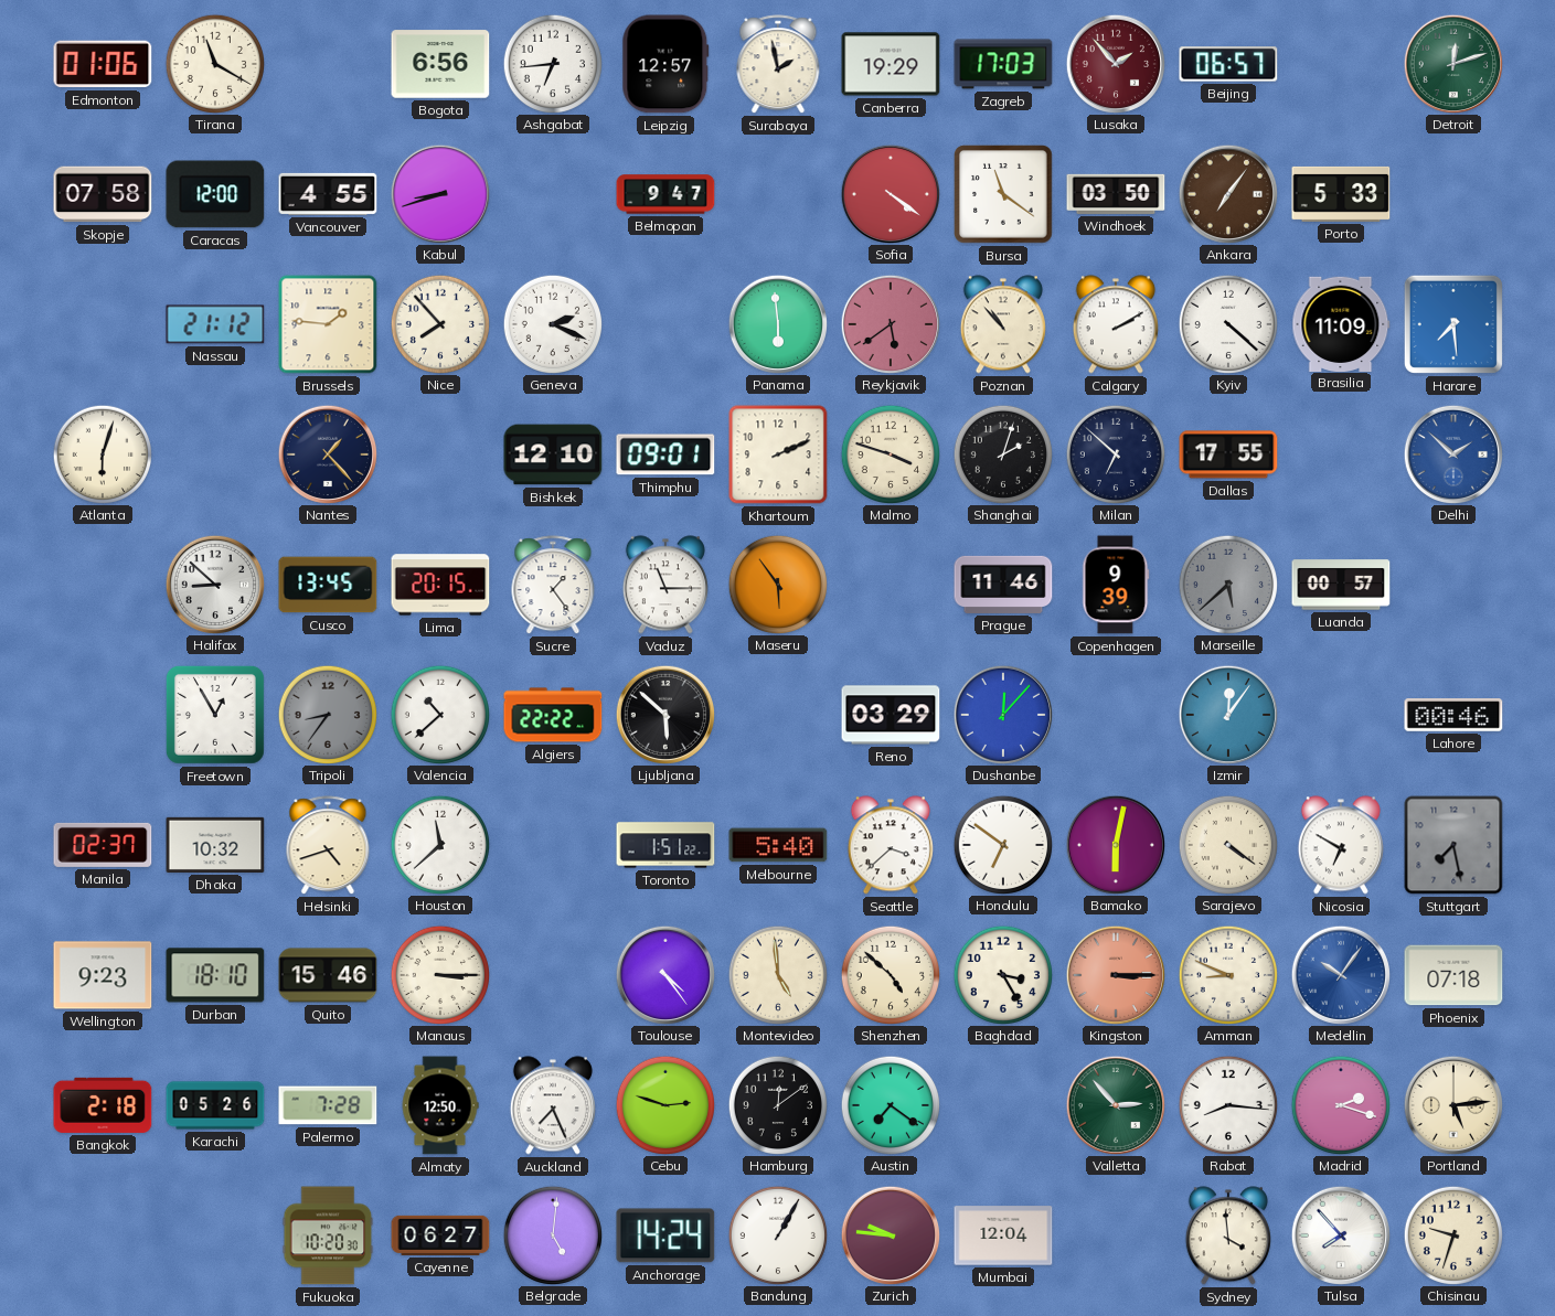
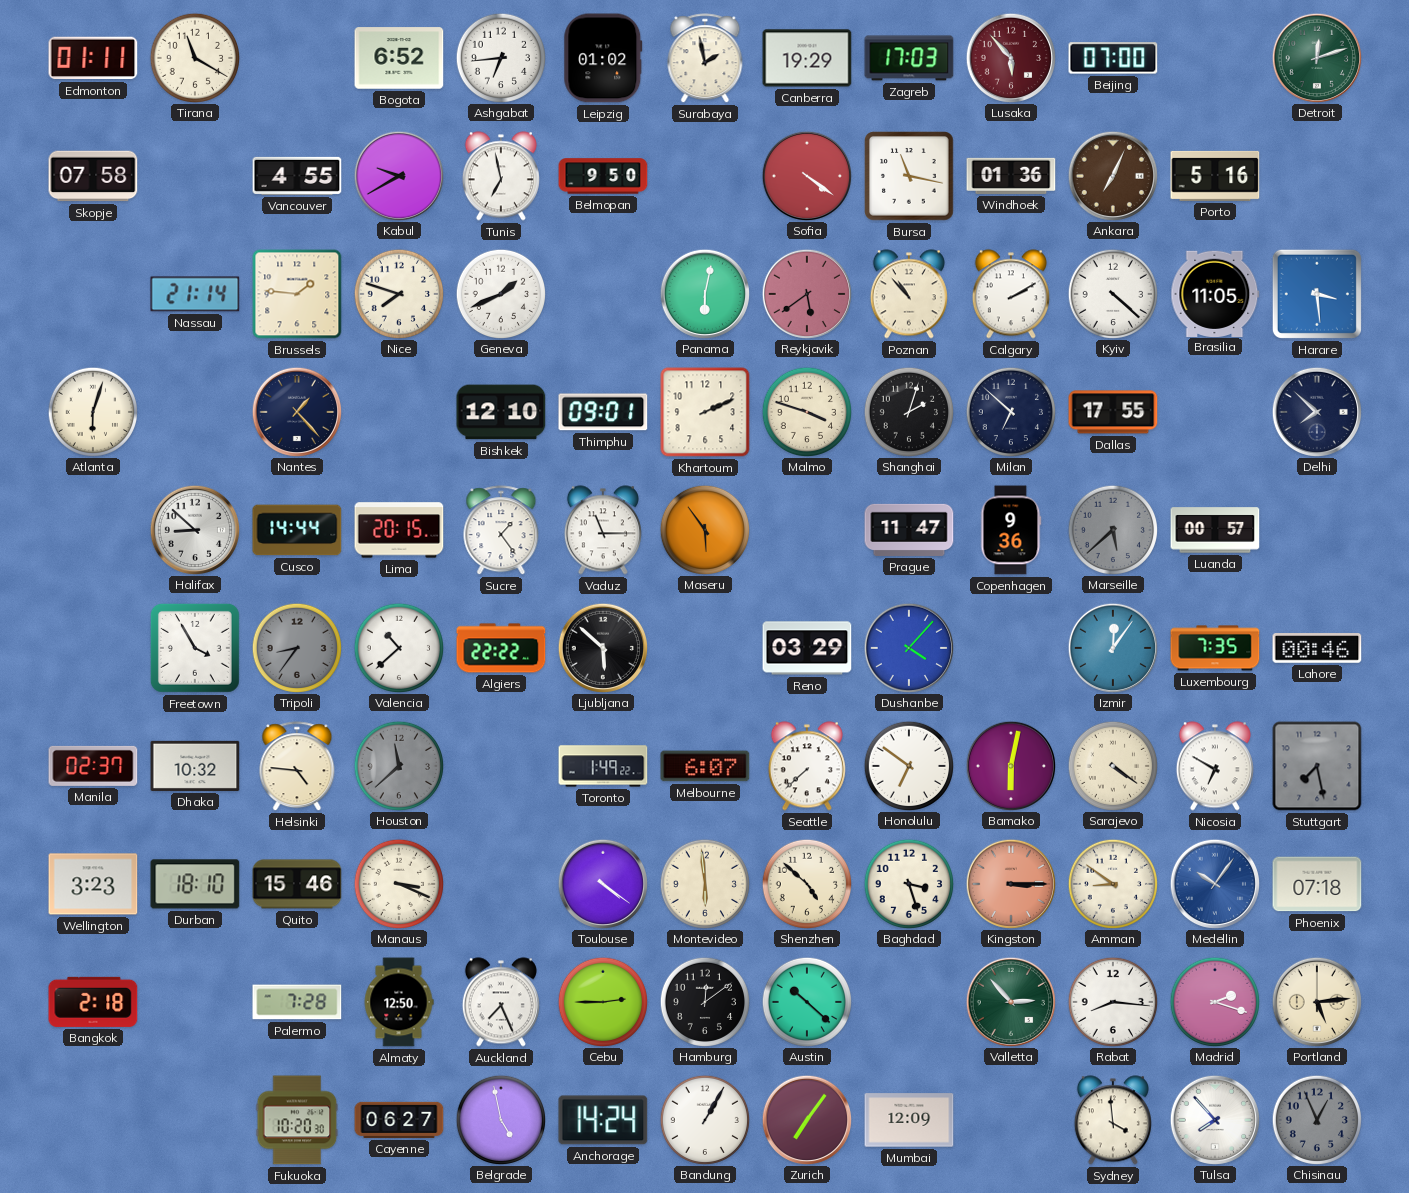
Edmonton: 01:06 -> 01:11
Bogota: 6:56 -> 6:52
Leipzig: 12:57 -> 01:02
Lusaka: 1:53 -> 5:53
Beijing: 06:57 -> 07:00
Caracas: 12:00 -> none
Kabul: 8:42 -> 9:40
Tunis: none -> 6:58
Belmopan: 9:47 -> 9:50
Bursa: 11:21 -> 11:17
Windhoek: 03:50 -> 01:36
Ankara: 7:06 -> 7:04
Porto: 5:33 -> 5:16
Nassau: 21:12 -> 21:14
Nice: 7:53 -> 7:48
Geneva: 2:19 -> 1:41
Panama: 5:59 -> 6:02
Brasilia: 11:09 -> 11:05
Harare: 7:29 -> 3:29
Delhi: 1:52 -> 7:52
Delhi dial: blue -> navy
Cusco: 13:45 -> 14:44
Prague: 11:46 -> 11:47
Copenhagen: 9:39 -> 9:36
Freetown: 12:55 -> 3:55
Dushanbe: 12:07 -> 4:07
Luxembourg: none -> 7:35
Helsinki: 4:42 -> 4:46
Houston dial: white -> grey
Toronto: 1:51 -> 1:49
Melbourne: 5:40 -> 6:07
Seattle: 3:38 -> 7:38
Wellington: 9:23 -> 3:23
Manaus: 3:15 -> 3:19
Toulouse: 4:24 -> 4:21
Montevideo: 4:59 -> 5:59
Baghdad: 3:25 -> 3:27
Amman: 8:49 -> 8:51
Karachi: 05:26 -> none
Cebu: 2:48 -> 2:45
Austin: 7:21 -> 10:22
Belgrade: 5:01 -> 4:58
Zurich: 9:46 -> 7:06
Mumbai: 12:04 -> 12:09
Chisinau: 9:33 -> 12:56
Chisinau dial: cream -> grey
